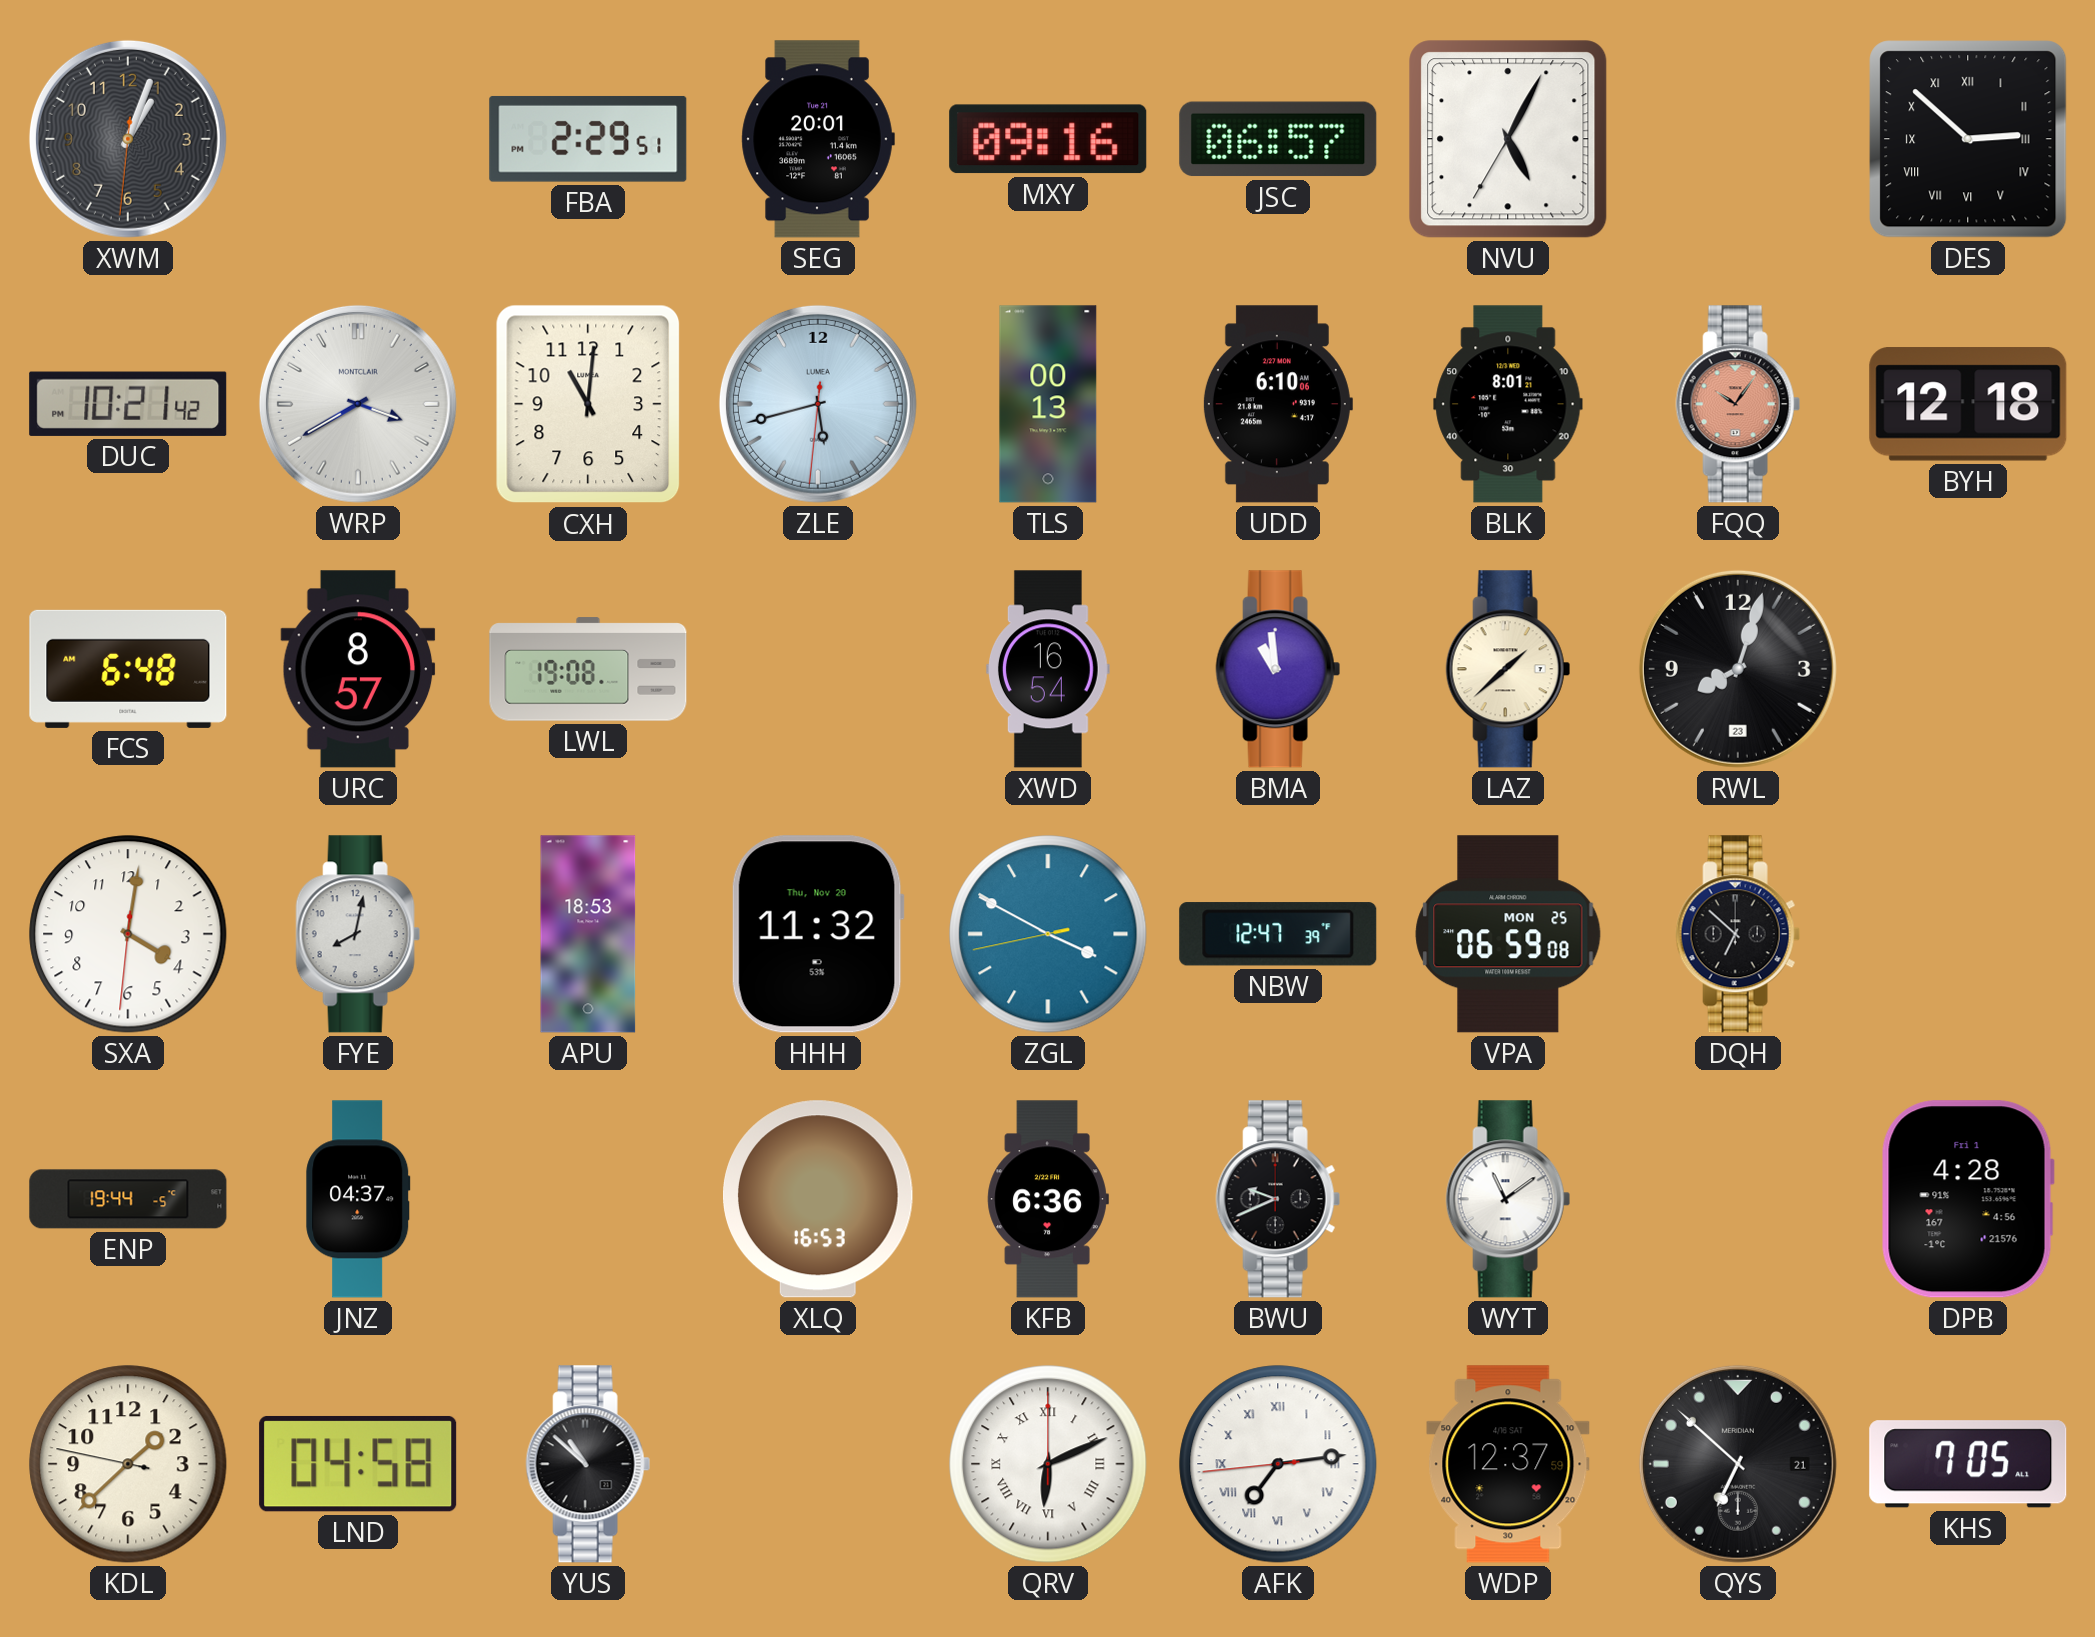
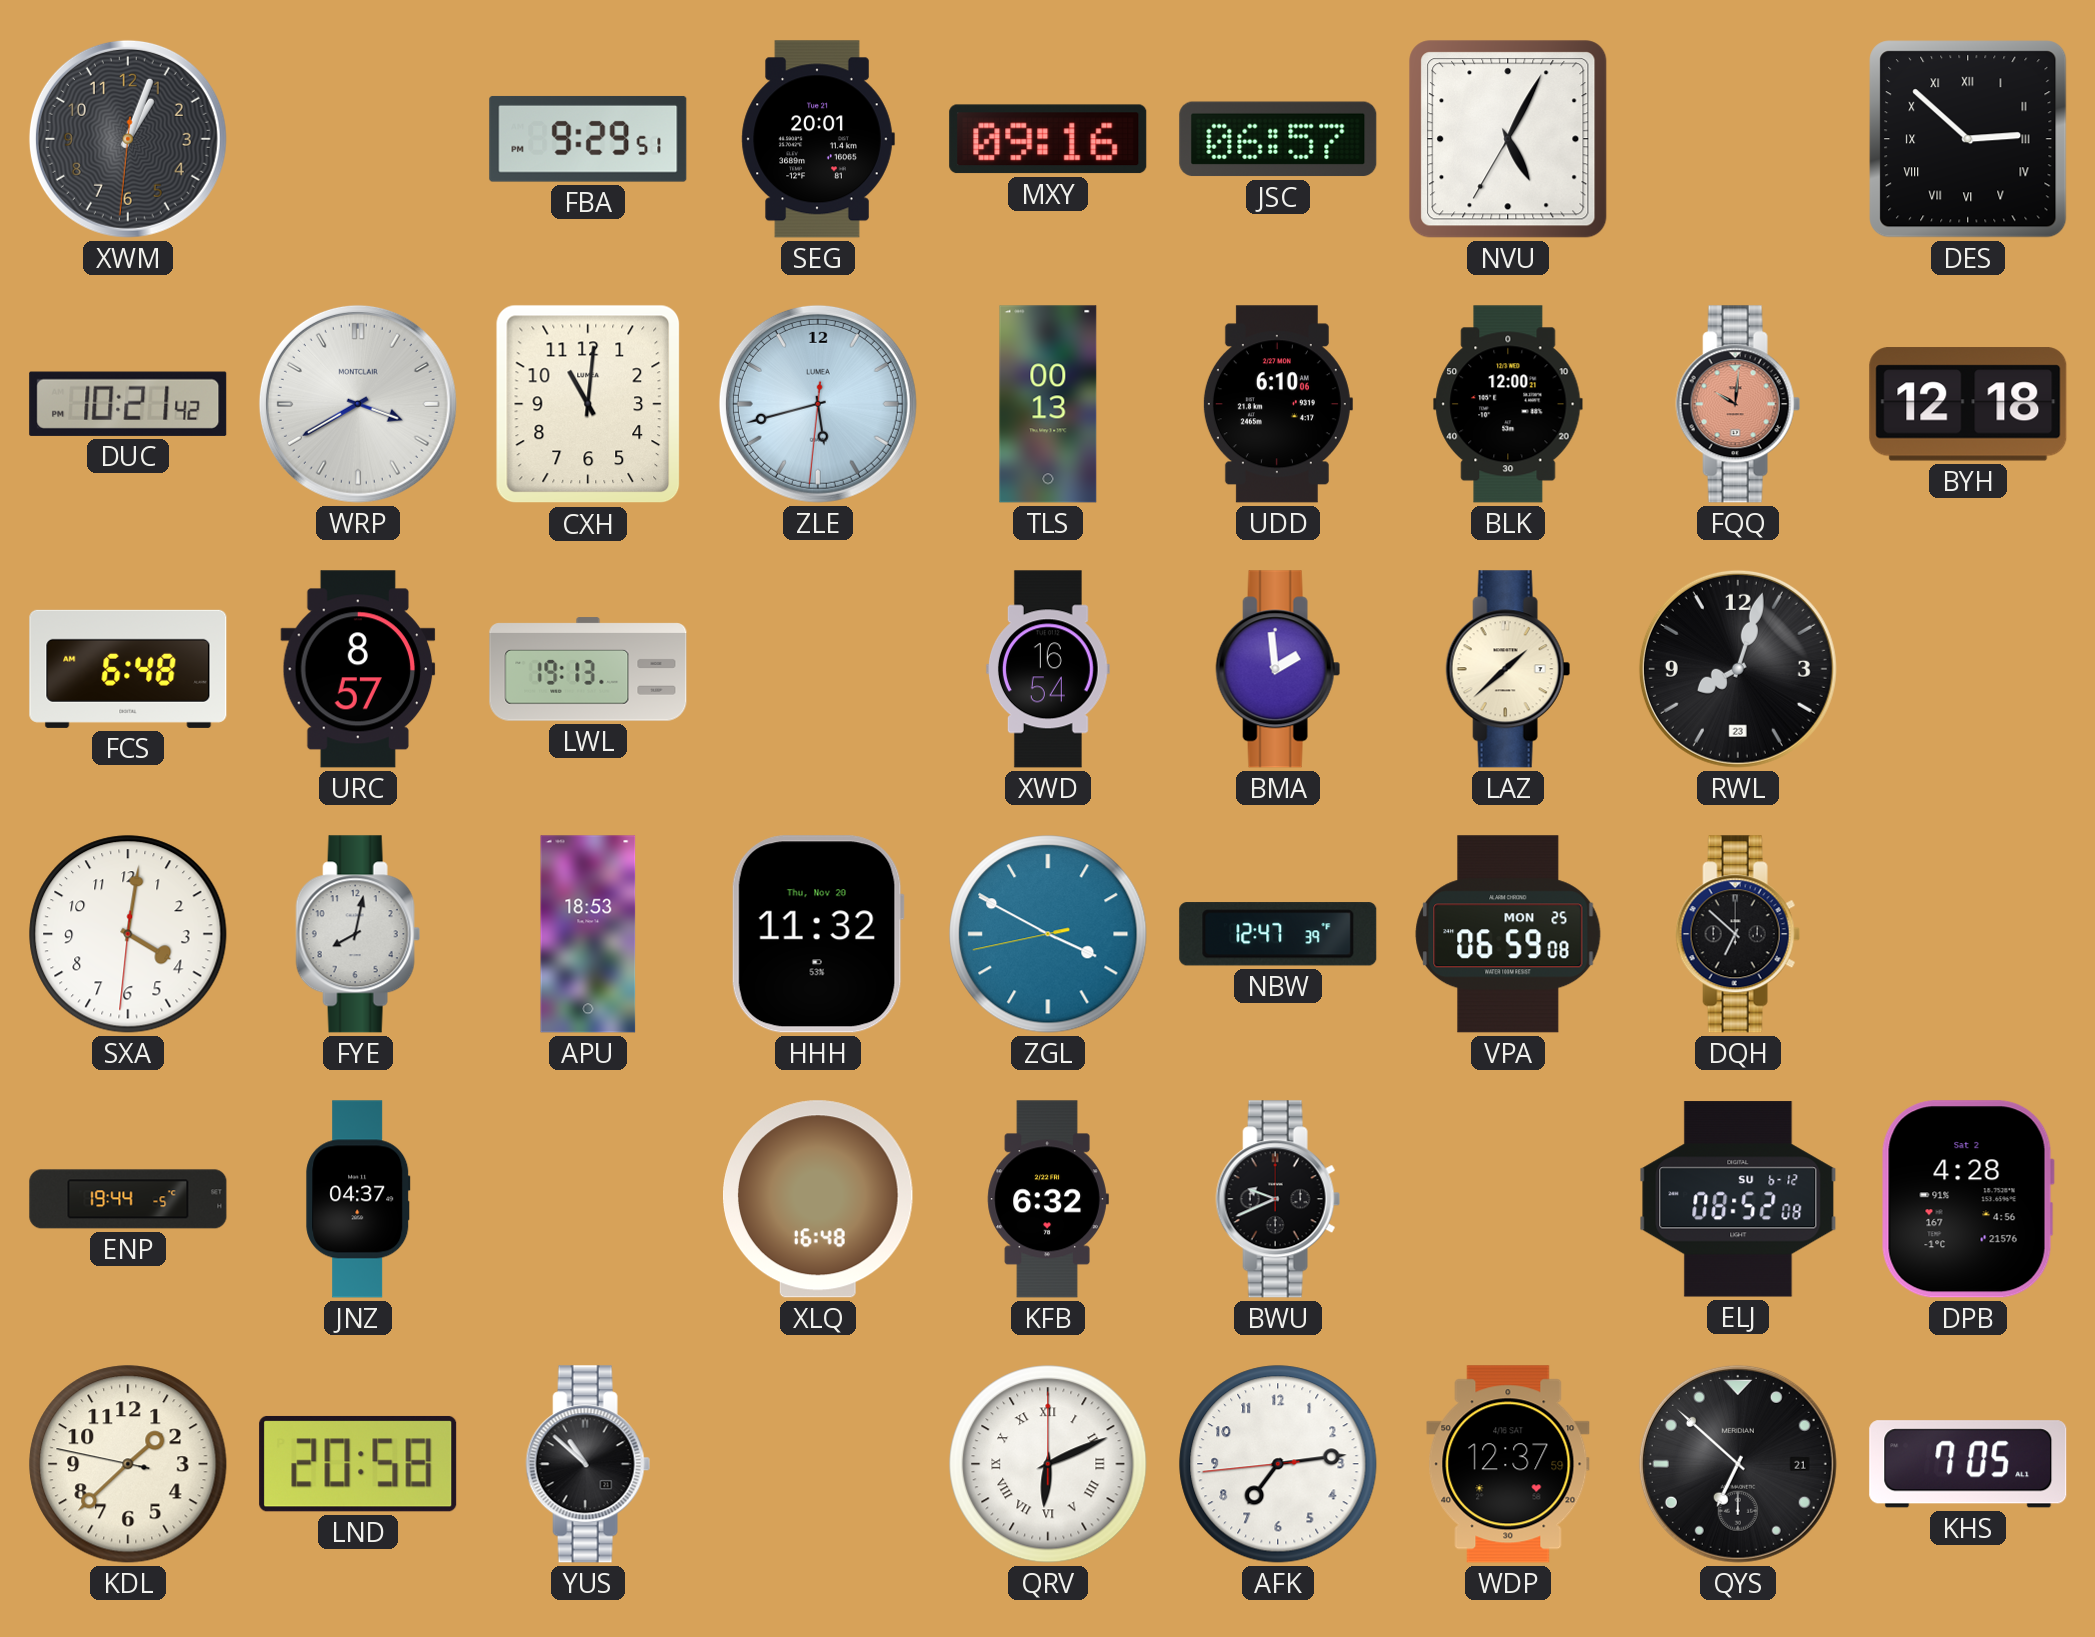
FBA: 2:29 -> 9:29
BLK: 8:01 -> 12:00
FQQ: 10:06 -> 10:01
LWL: 19:08 -> 19:13
BMA: 10:59 -> 1:59
XLQ: 16:53 -> 16:48
KFB: 6:36 -> 6:32
WYT: 11:09 -> none
ELJ: none -> 08:52
DPB date: Fri 1 -> Sat 2
LND: 04:58 -> 20:58
AFK numerals: Roman -> Arabic
